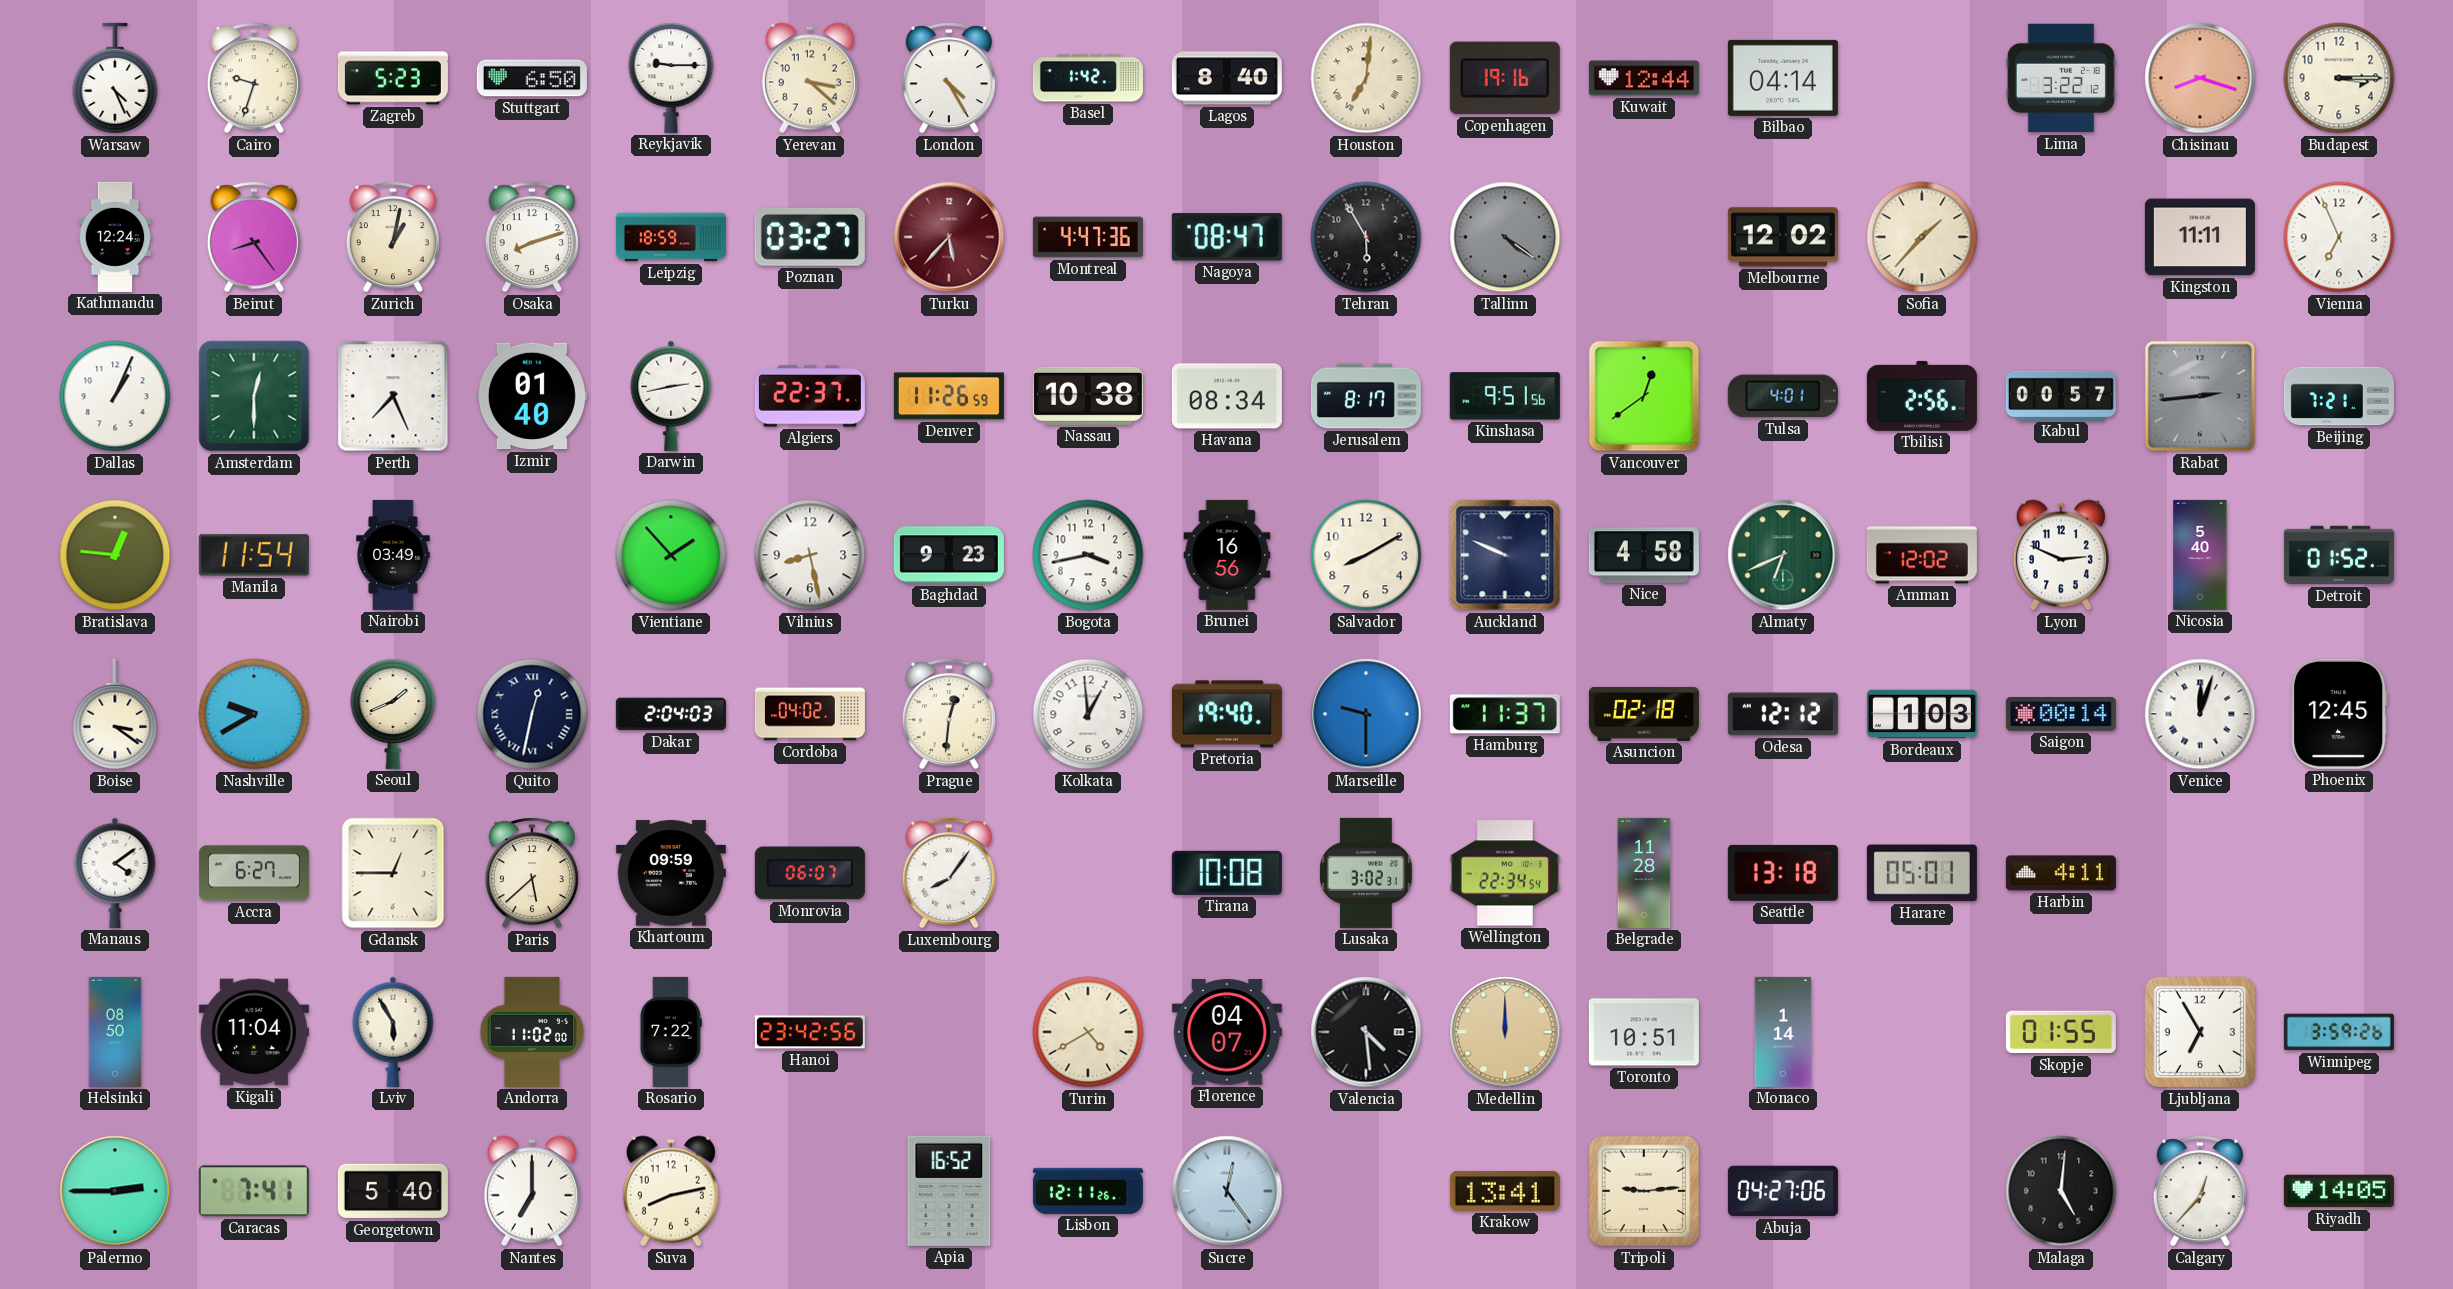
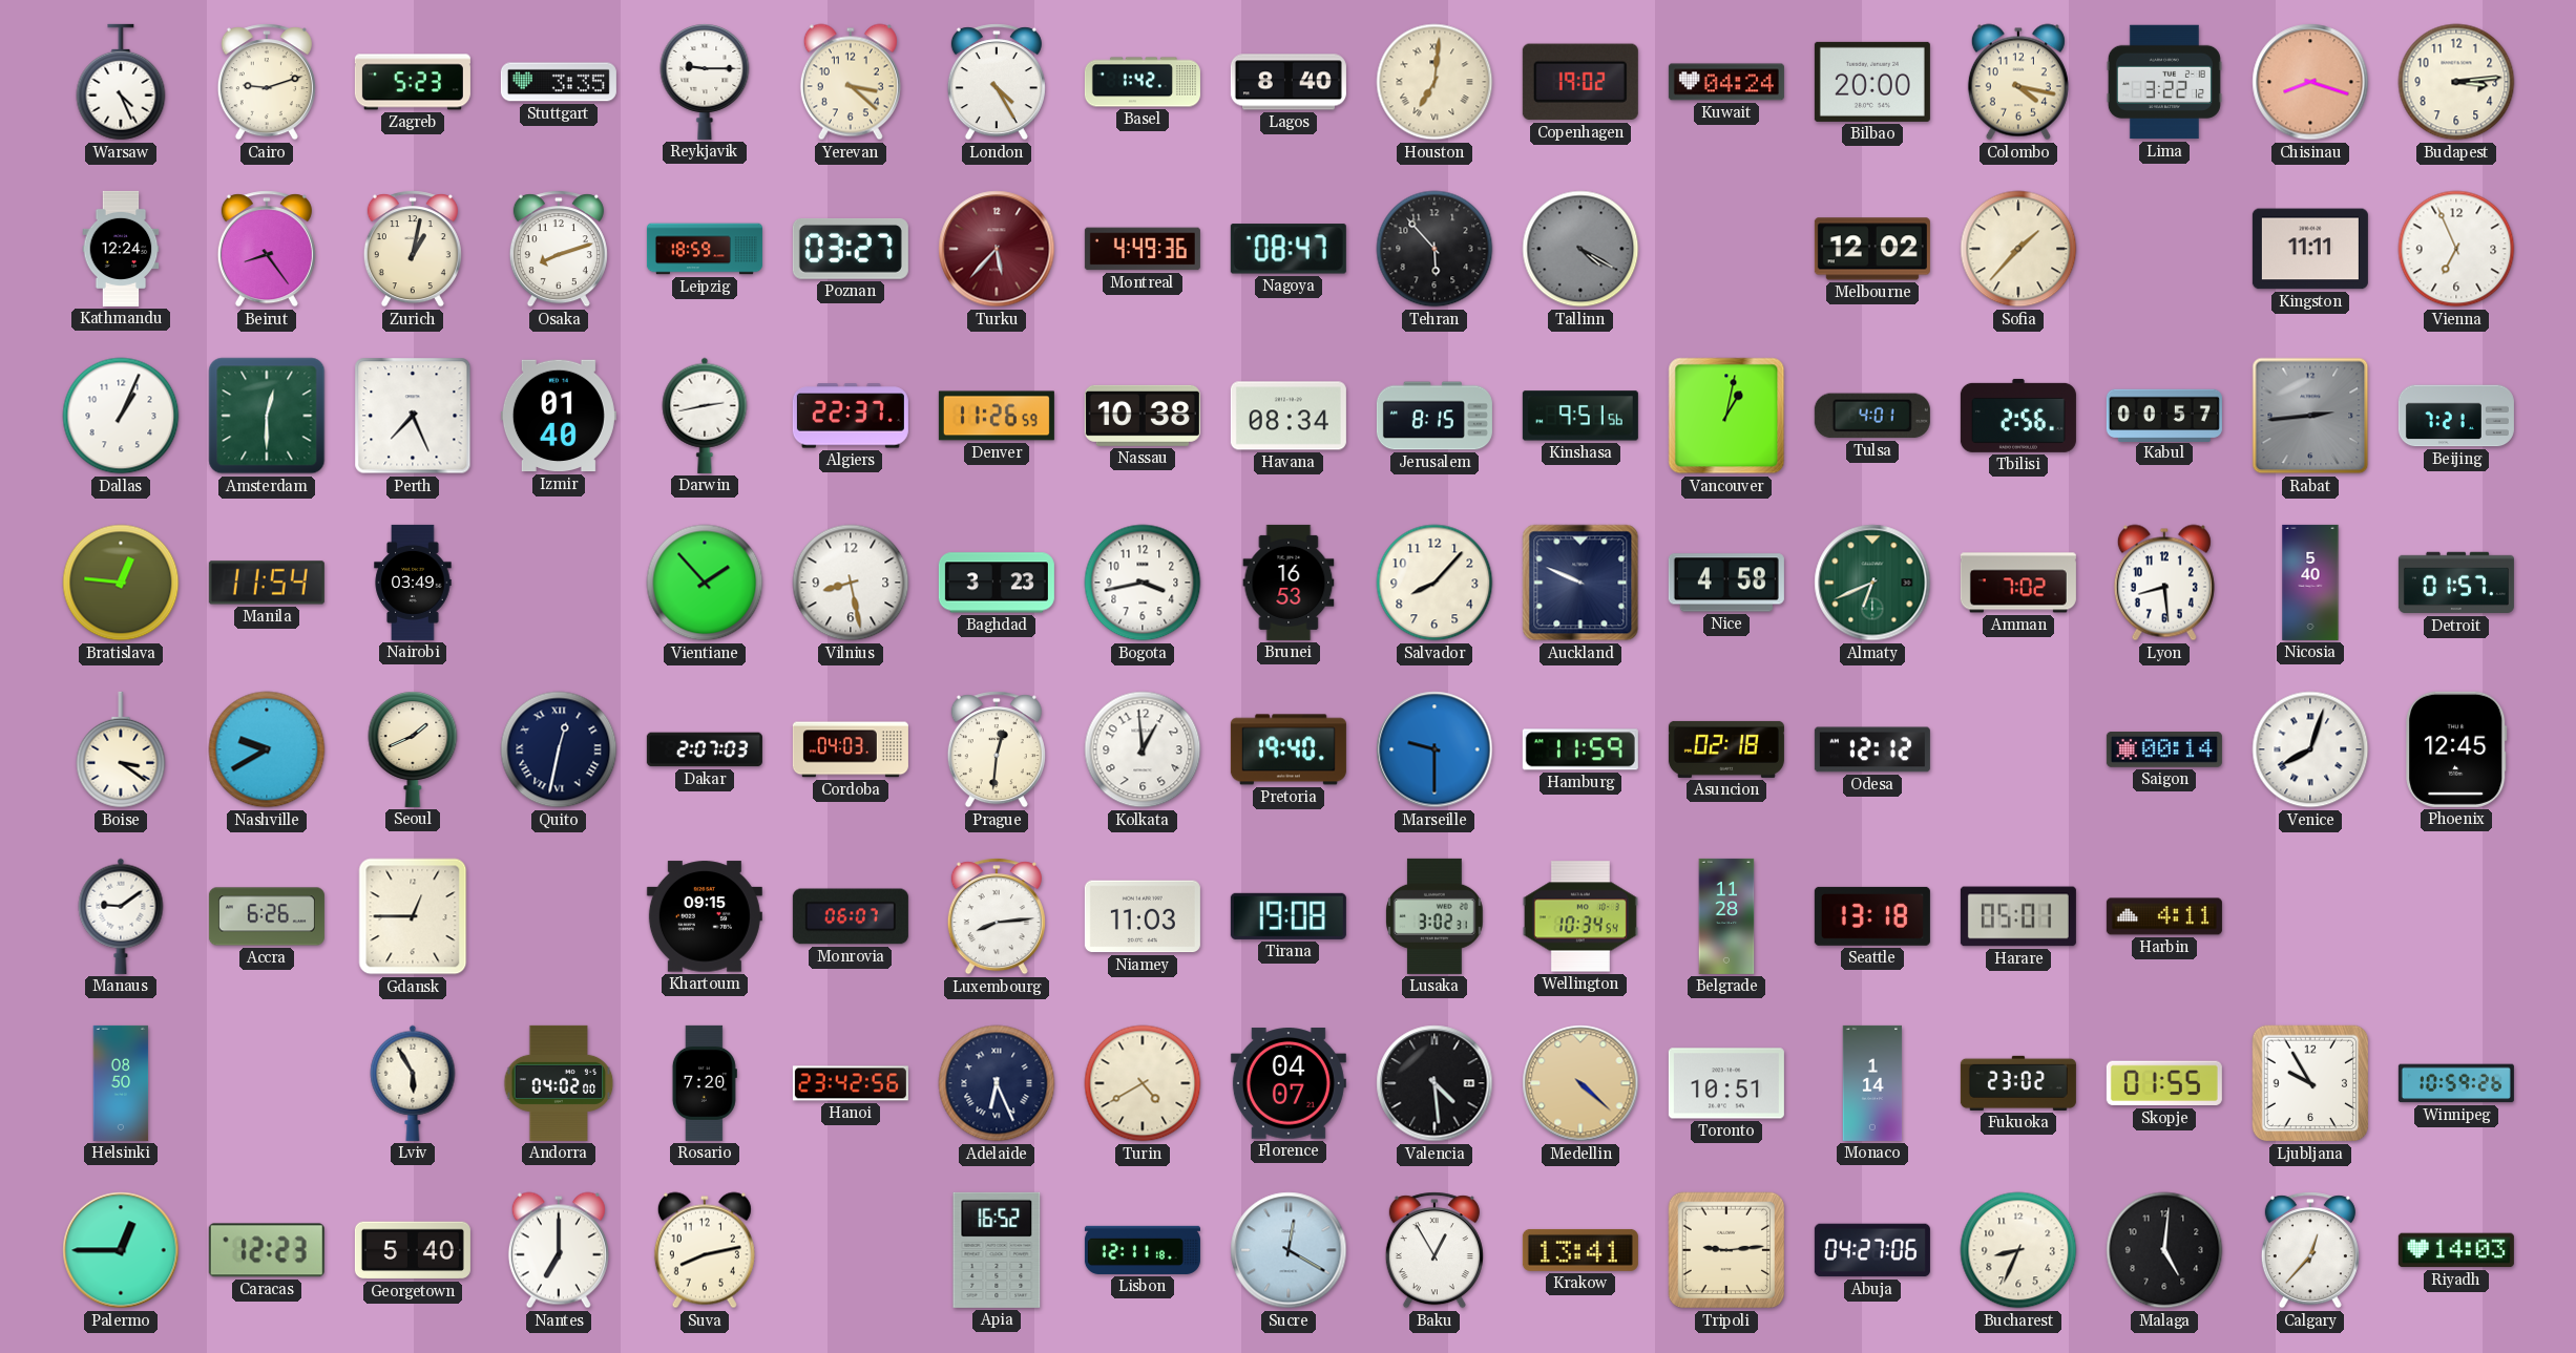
Cairo: 9:33 -> 9:12
Stuttgart: 6:50 -> 3:35
Copenhagen: 19:16 -> 19:02
Kuwait: 12:44 -> 04:24
Bilbao: 04:14 -> 20:00
Colombo: none -> 4:17
Budapest: 3:15 -> 3:14
Montreal: 4:47 -> 4:49
Tehran: 5:55 -> 5:53
Tallinn: 4:21 -> 4:20
Jerusalem: 8:17 -> 8:15
Vancouver: 12:39 -> 1:02
Baghdad: 9:23 -> 3:23
Brunei: 16:56 -> 16:53
Salvador: 8:10 -> 8:07
Amman: 12:02 -> 7:02
Lyon: 2:49 -> 8:29
Detroit: 01:52 -> 01:57
Dakar: 2:04 -> 2:07
Cordoba: 04:02 -> 04:03
Hamburg: 11:37 -> 11:59
Bordeaux: 1:03 -> none
Venice: 12:03 -> 8:03
Manaus: 4:09 -> 9:09
Accra: 6:27 -> 6:26
Paris: 5:38 -> none
Khartoum: 09:59 -> 09:15
Luxembourg: 8:06 -> 8:14
Niamey: none -> 11:03
Tirana: 10:08 -> 19:08
Wellington: 22:34 -> 10:34
Kigali: 11:04 -> none
Andorra: 11:02 -> 04:02
Rosario: 7:22 -> 7:20
Adelaide: none -> 6:26
Medellin: 12:00 -> 4:22
Fukuoka: none -> 23:02
Ljubljana: 6:55 -> 9:55
Winnipeg: 3:59 -> 10:59
Palermo: 2:45 -> 12:45
Caracas: 7:41 -> 12:23
Lisbon: 12:11:26 -> 12:11:18
Sucre: 12:24 -> 12:20
Baku: none -> 12:55
Bucharest: none -> 8:34
Riyadh: 14:05 -> 14:03
